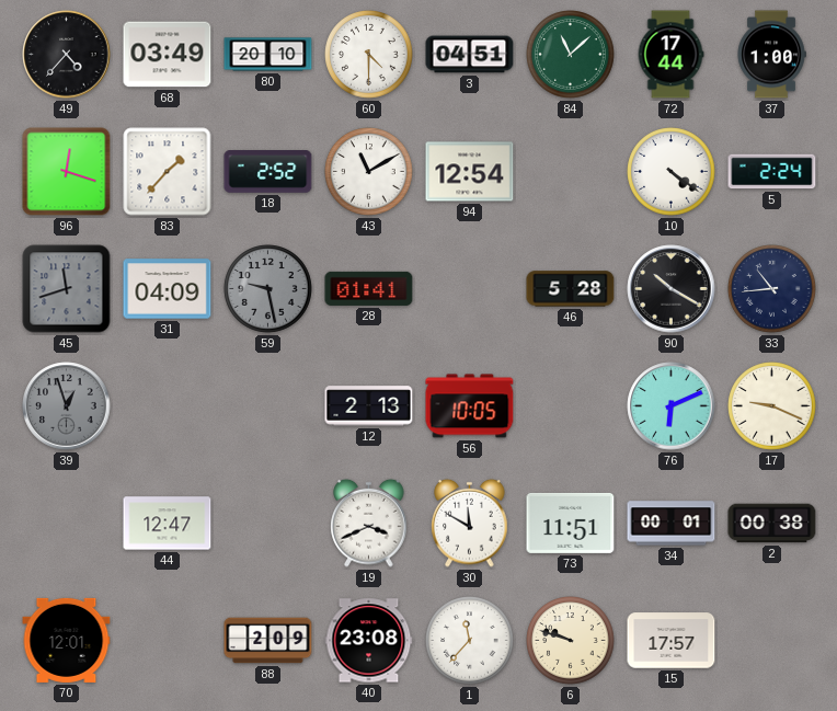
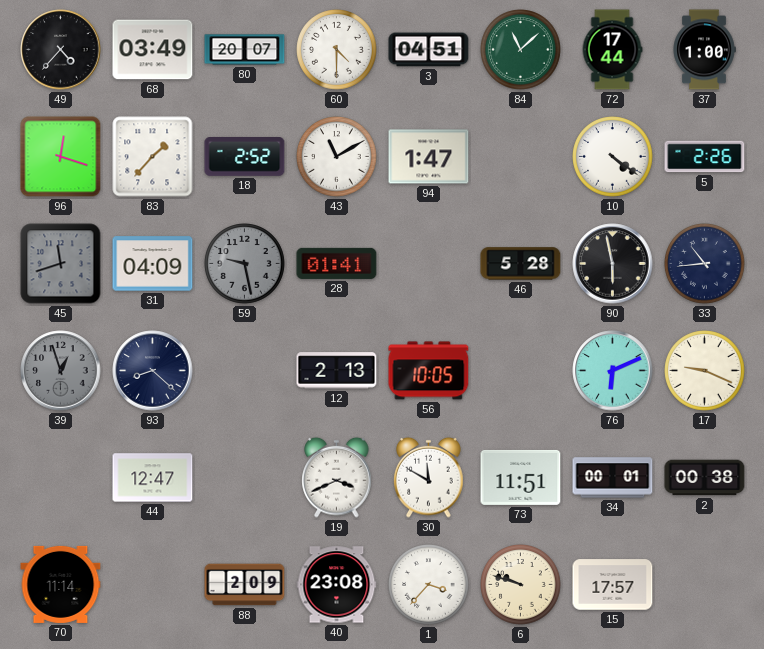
80: 20:10 -> 20:07
94: 12:54 -> 1:47
5: 2:24 -> 2:26
90: 10:20 -> 5:58
93: none -> 8:22
70: 12:01 -> 11:14
1: 11:37 -> 3:37
